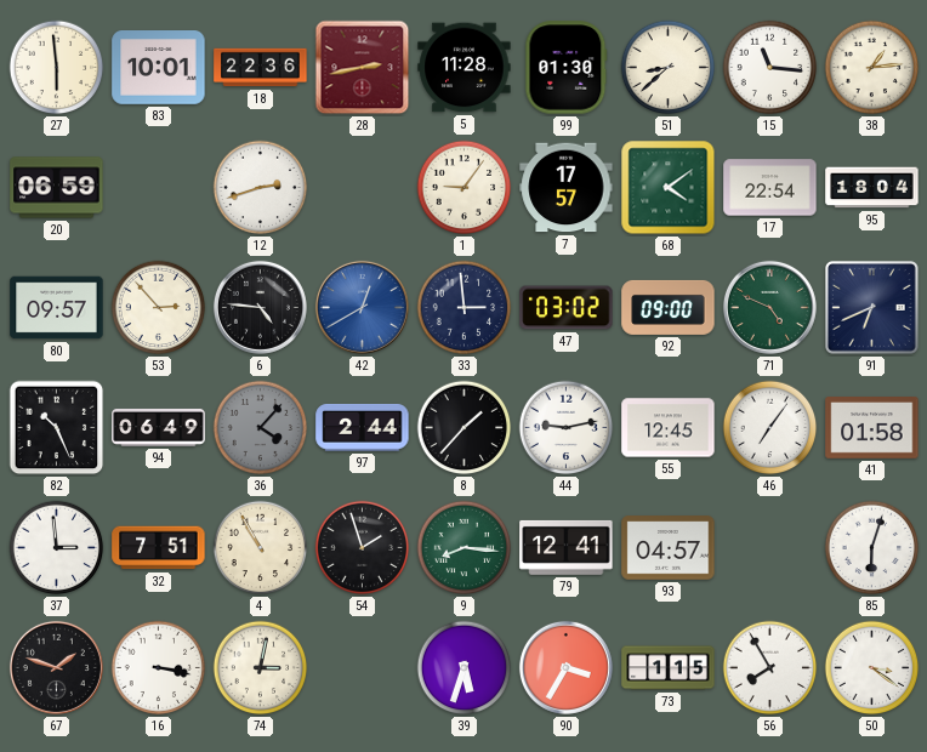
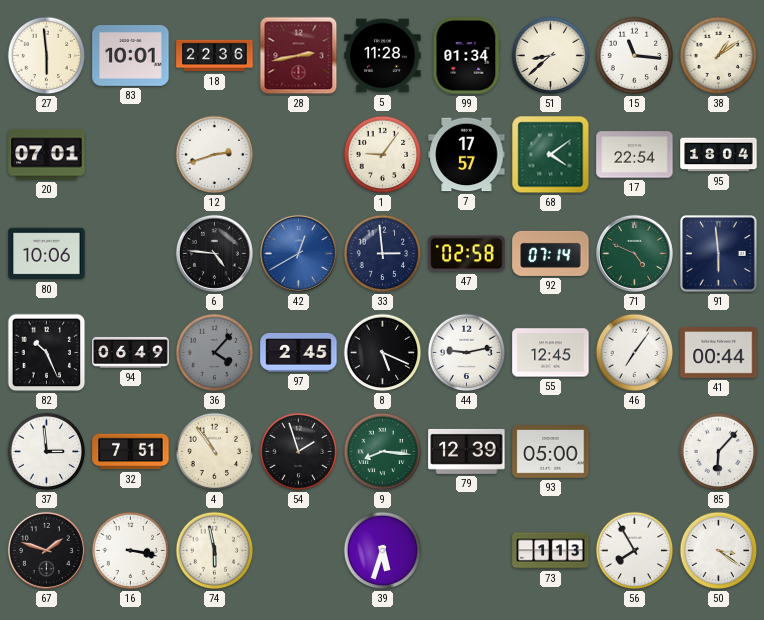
99: 01:30 -> 01:34
38: 1:14 -> 1:09
20: 06:59 -> 07:01
80: 09:57 -> 10:06
53: 2:53 -> none
47: 03:02 -> 02:58
92: 09:00 -> 07:14
91: 6:41 -> 5:59
97: 2:44 -> 2:45
8: 1:37 -> 5:19
41: 01:58 -> 00:44
4: 10:55 -> 10:54
79: 12:41 -> 12:39
93: 04:57 -> 05:00
85: 6:03 -> 6:07
74: 3:02 -> 5:58
90: 3:35 -> none
73: 1:15 -> 1:13
